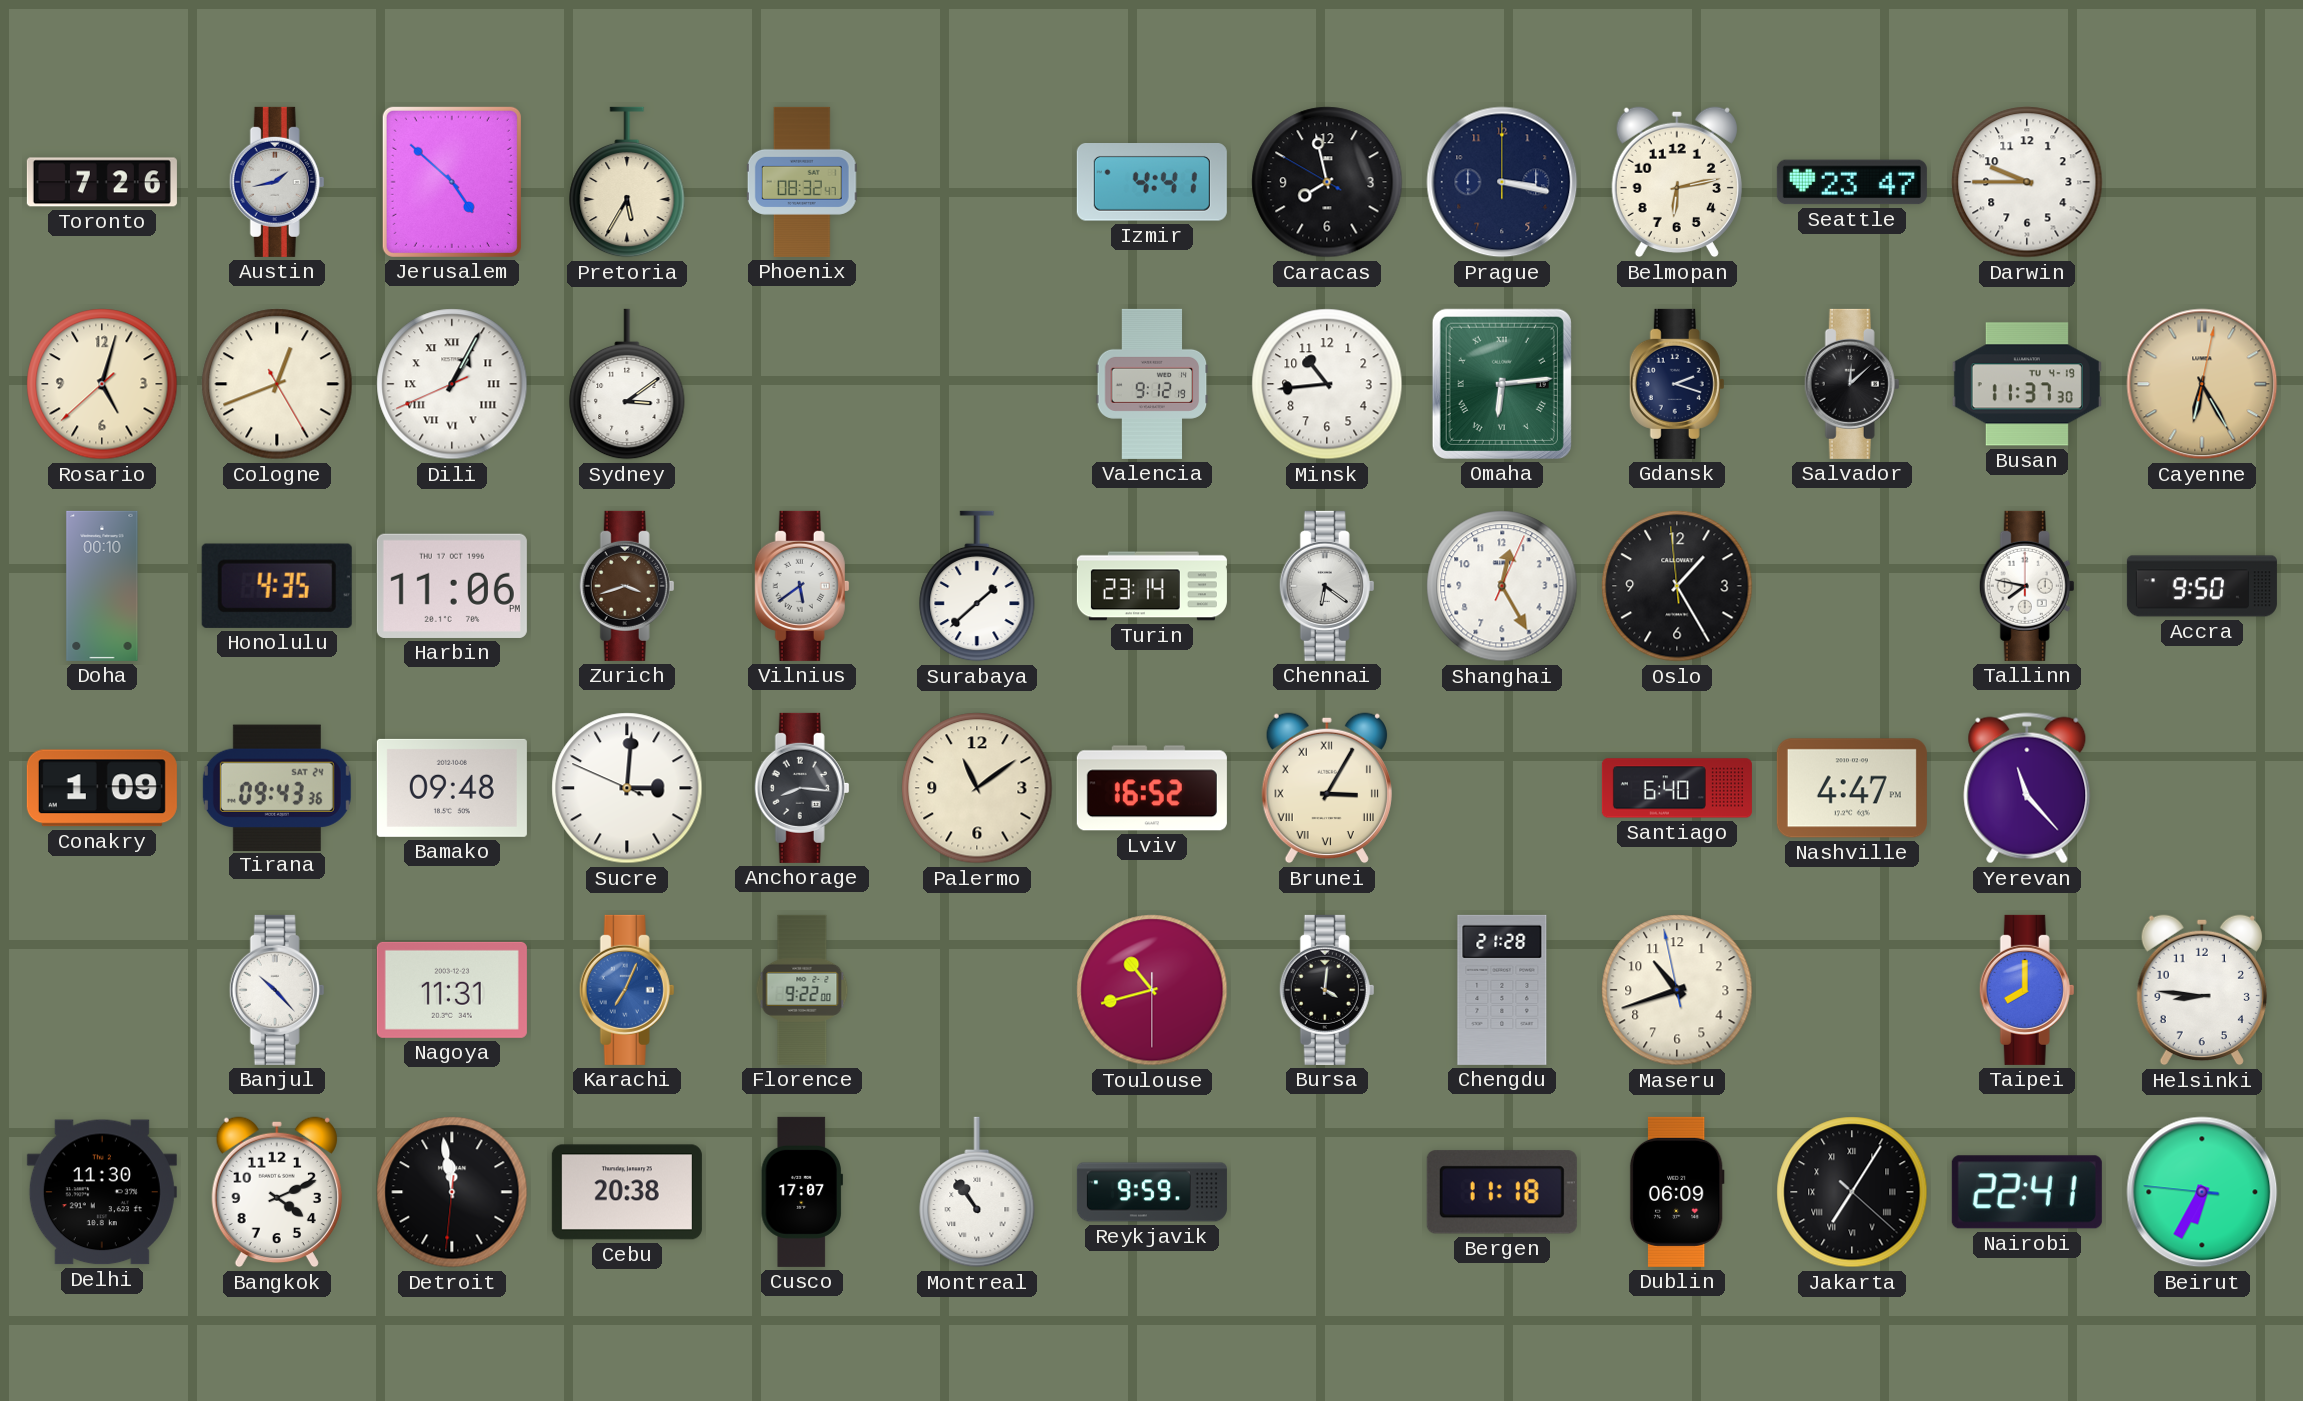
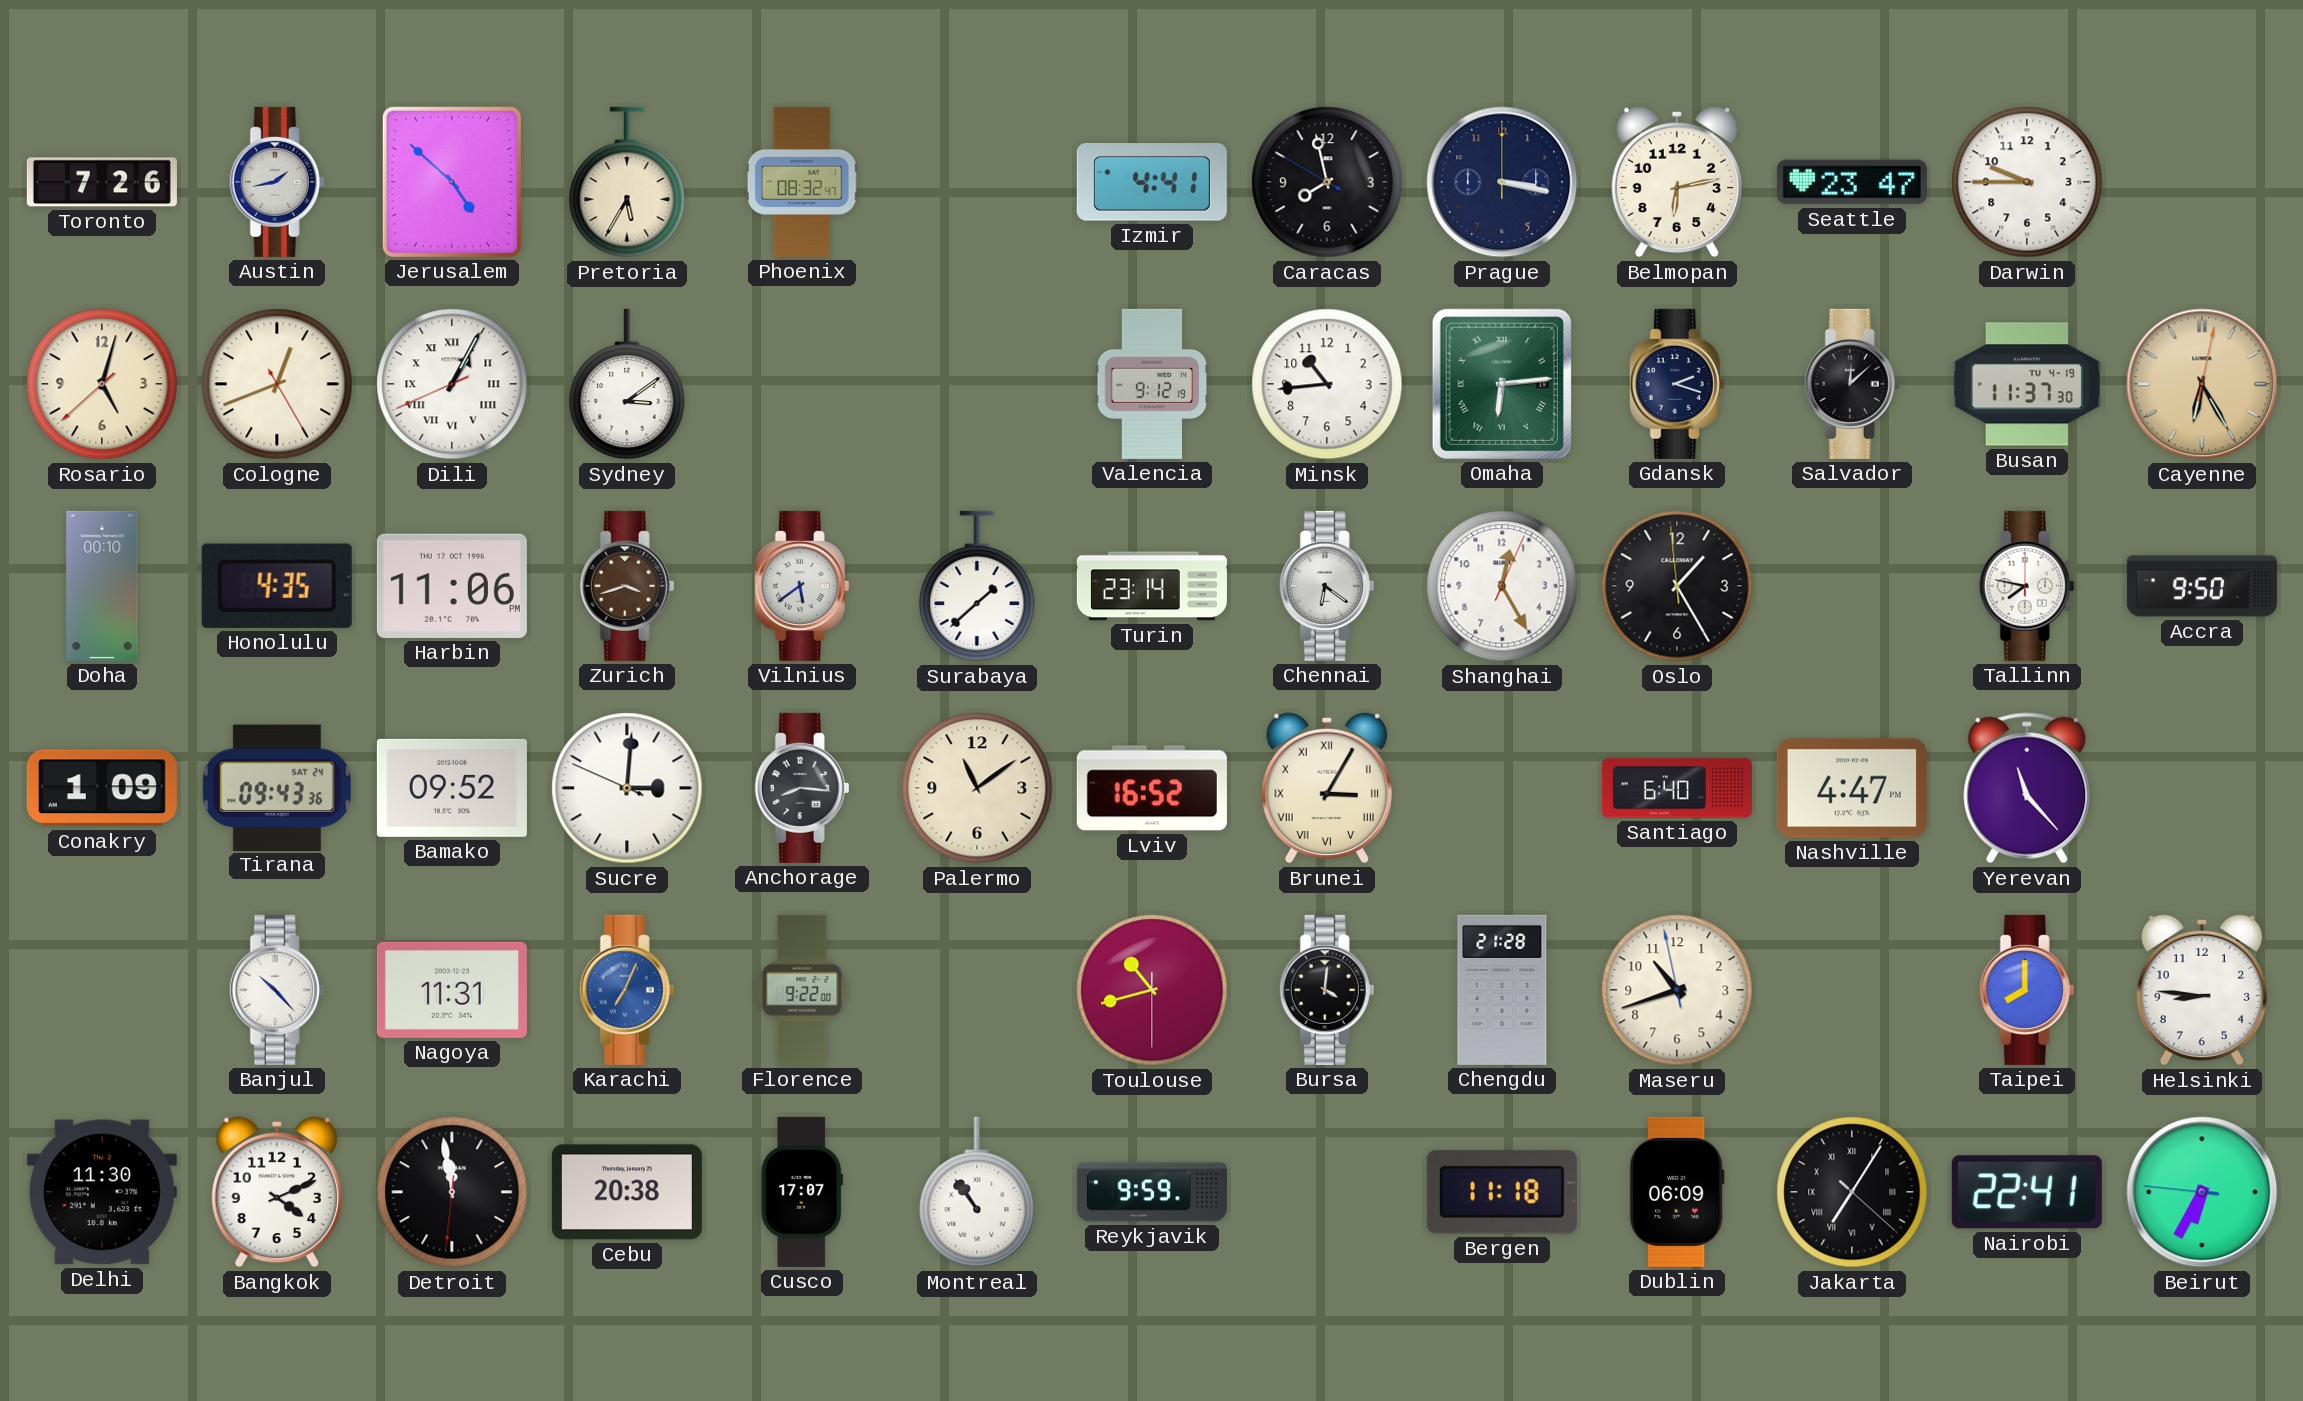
Bamako: 09:48 -> 09:52
